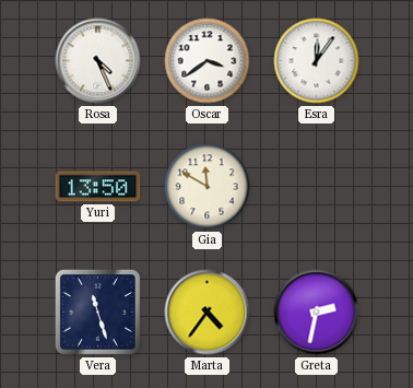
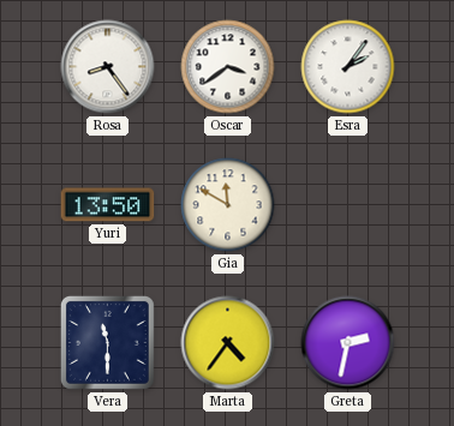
Rosa: 4:26 -> 8:24
Esra: 12:06 -> 2:06
Vera: 11:27 -> 11:30
